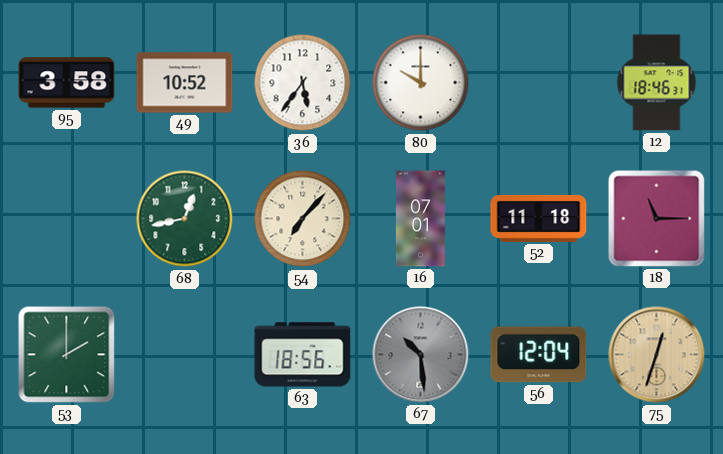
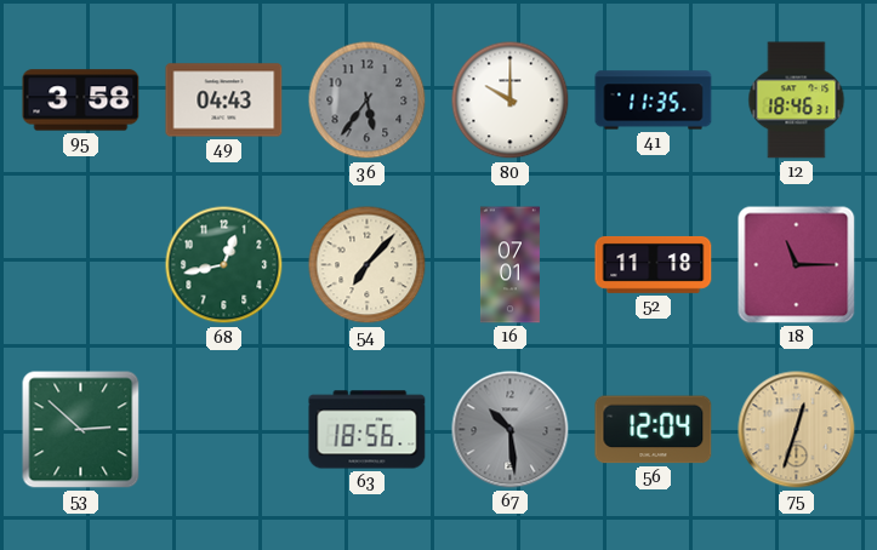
49: 10:52 -> 04:43
36 dial: white -> grey
41: none -> 11:35
53: 2:00 -> 2:52
